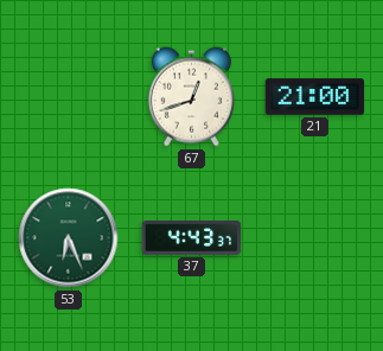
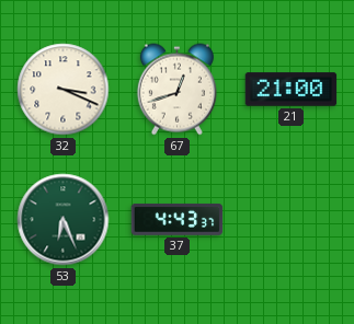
32: none -> 3:19
